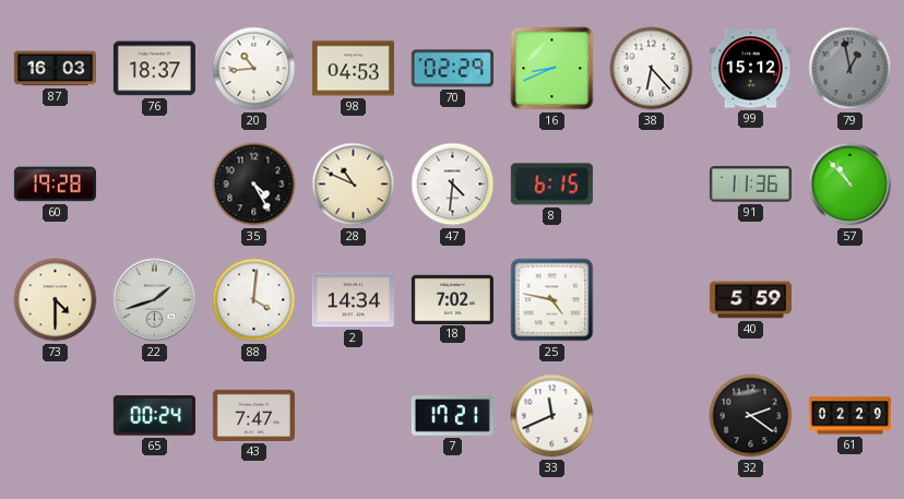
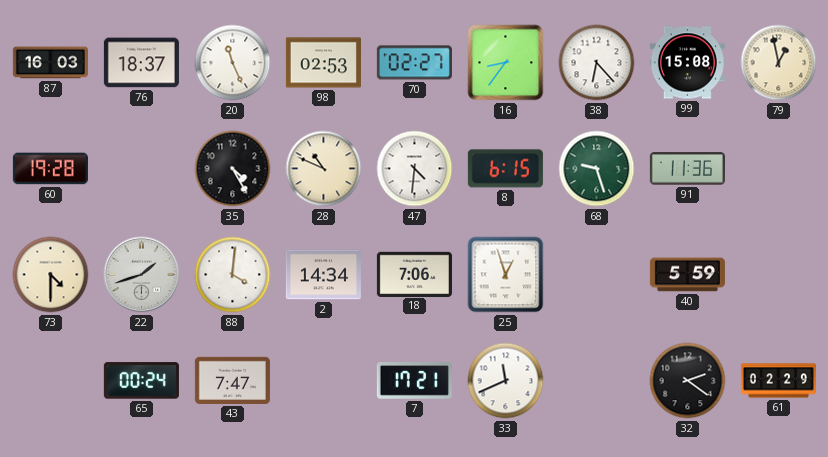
20: 10:44 -> 11:26
98: 04:53 -> 02:53
70: 02:29 -> 02:27
16: 8:41 -> 8:36
99: 15:12 -> 15:08
79 dial: grey -> cream
68: none -> 9:27
57: 10:53 -> none
18: 7:02 -> 7:06
25: 4:47 -> 12:57
